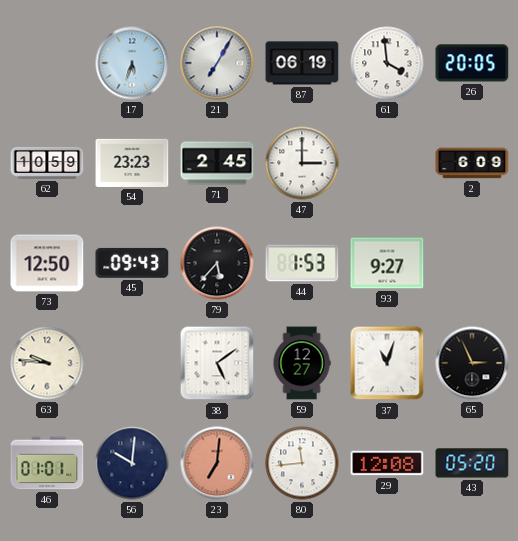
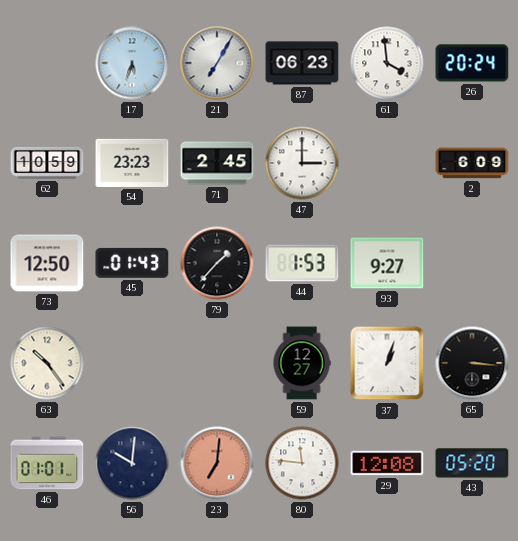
87: 06:19 -> 06:23
26: 20:05 -> 20:24
45: 09:43 -> 01:43
79: 5:37 -> 1:37
63: 9:46 -> 10:24
38: 5:09 -> none
37: 11:03 -> 1:03
65: 2:56 -> 3:16
80: 11:44 -> 11:46
